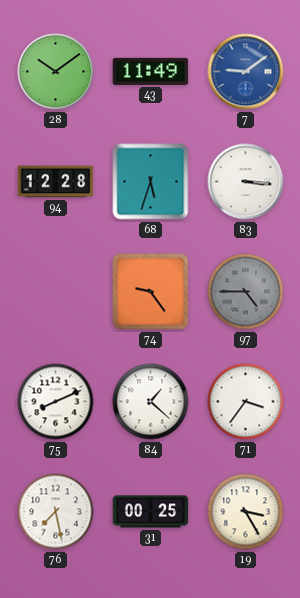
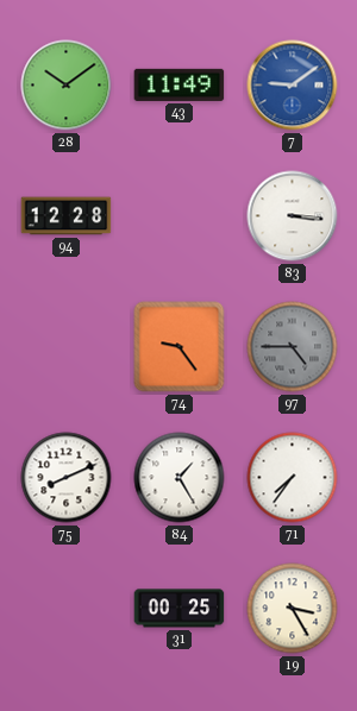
68: 5:33 -> none
84: 1:22 -> 1:25
71: 3:36 -> 7:36
76: 7:28 -> none
